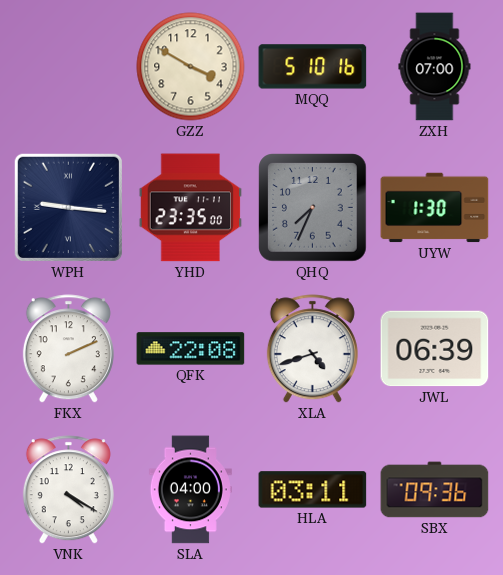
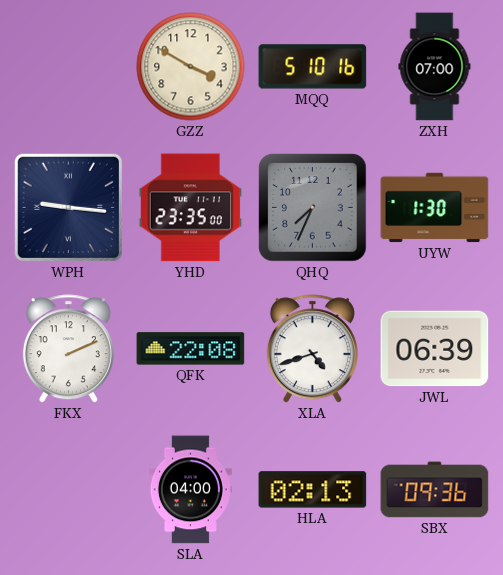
VNK: 4:20 -> none
HLA: 03:11 -> 02:13
